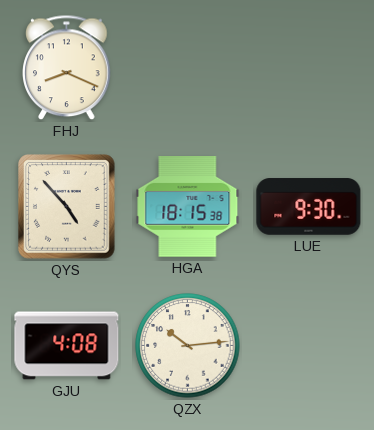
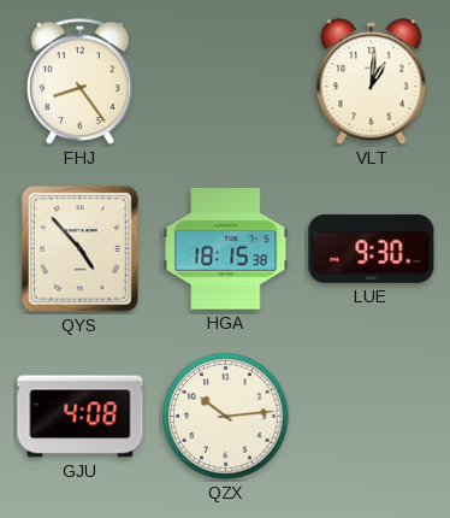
FHJ: 8:19 -> 8:24
VLT: none -> 1:01
